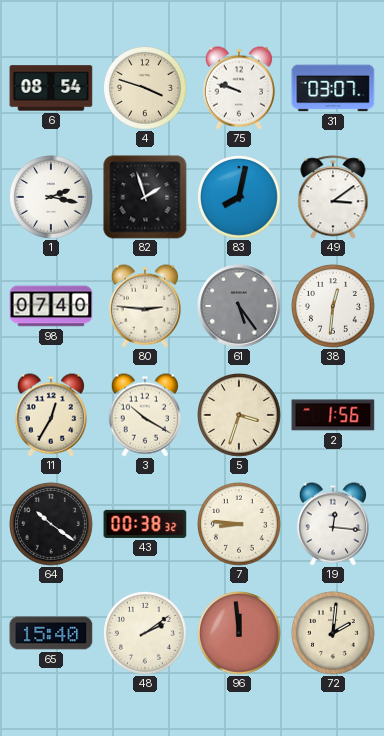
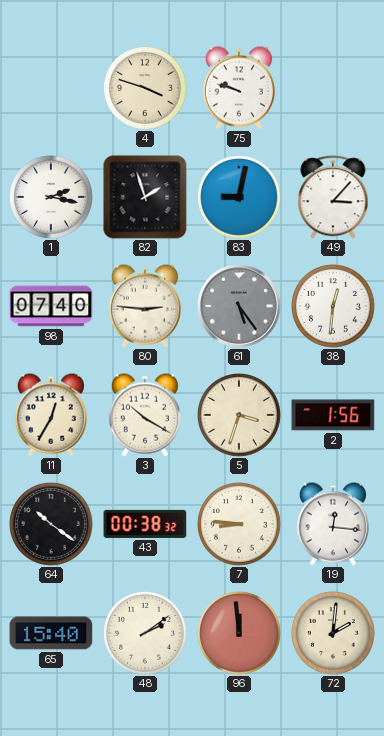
6: 08:54 -> none
31: 03:07 -> none
83: 8:02 -> 9:02
49: 3:09 -> 3:07
